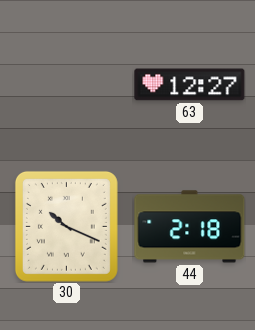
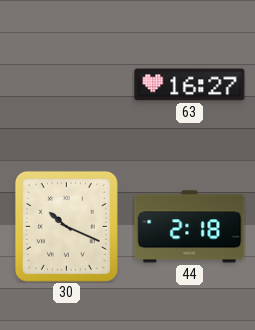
63: 12:27 -> 16:27
